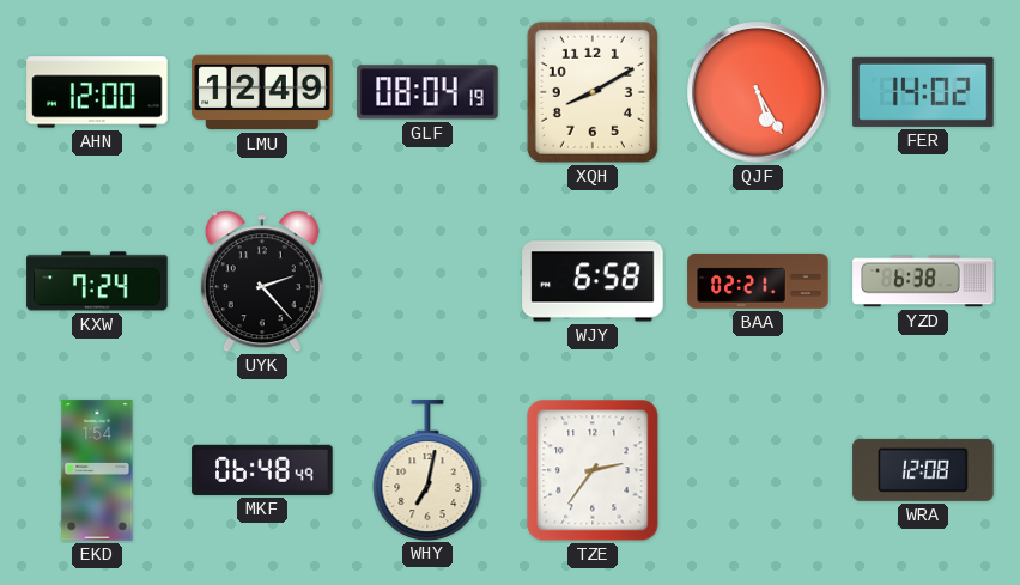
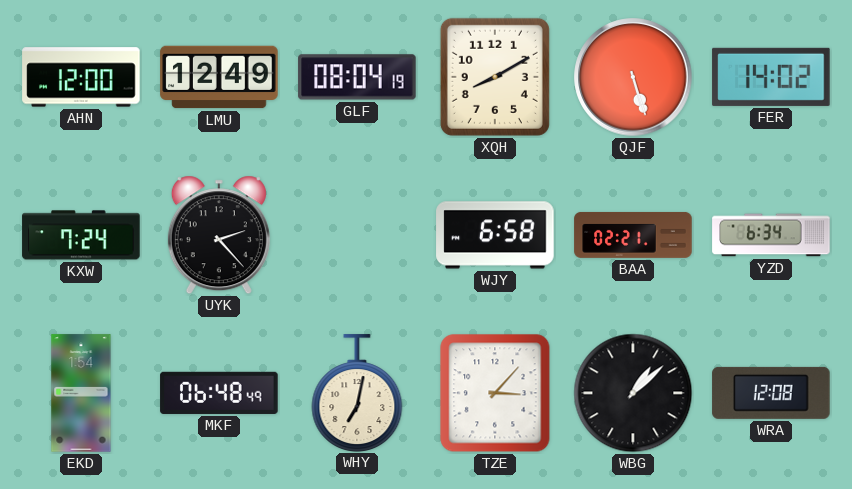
QJF: 5:25 -> 5:27
YZD: 6:38 -> 6:34
TZE: 2:36 -> 3:07
WBG: none -> 1:08
